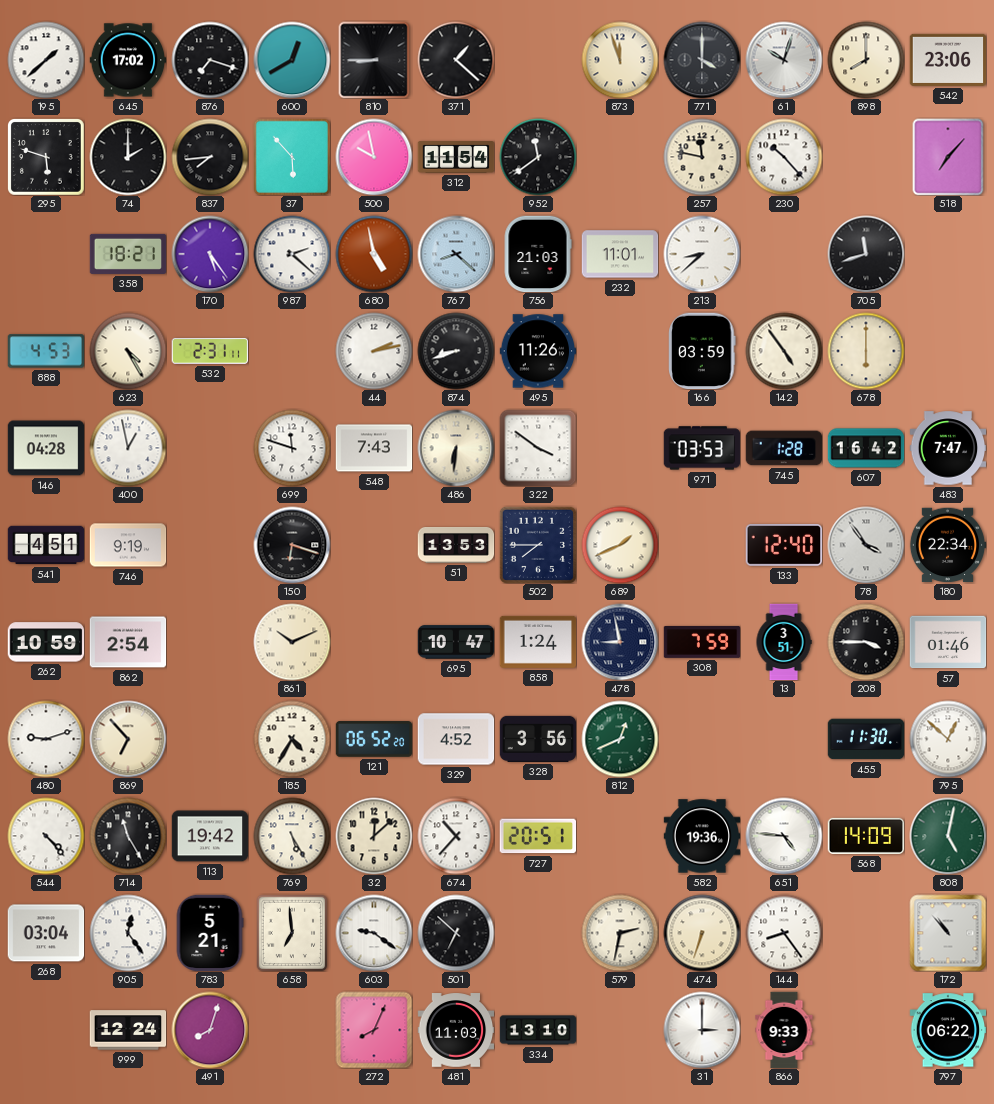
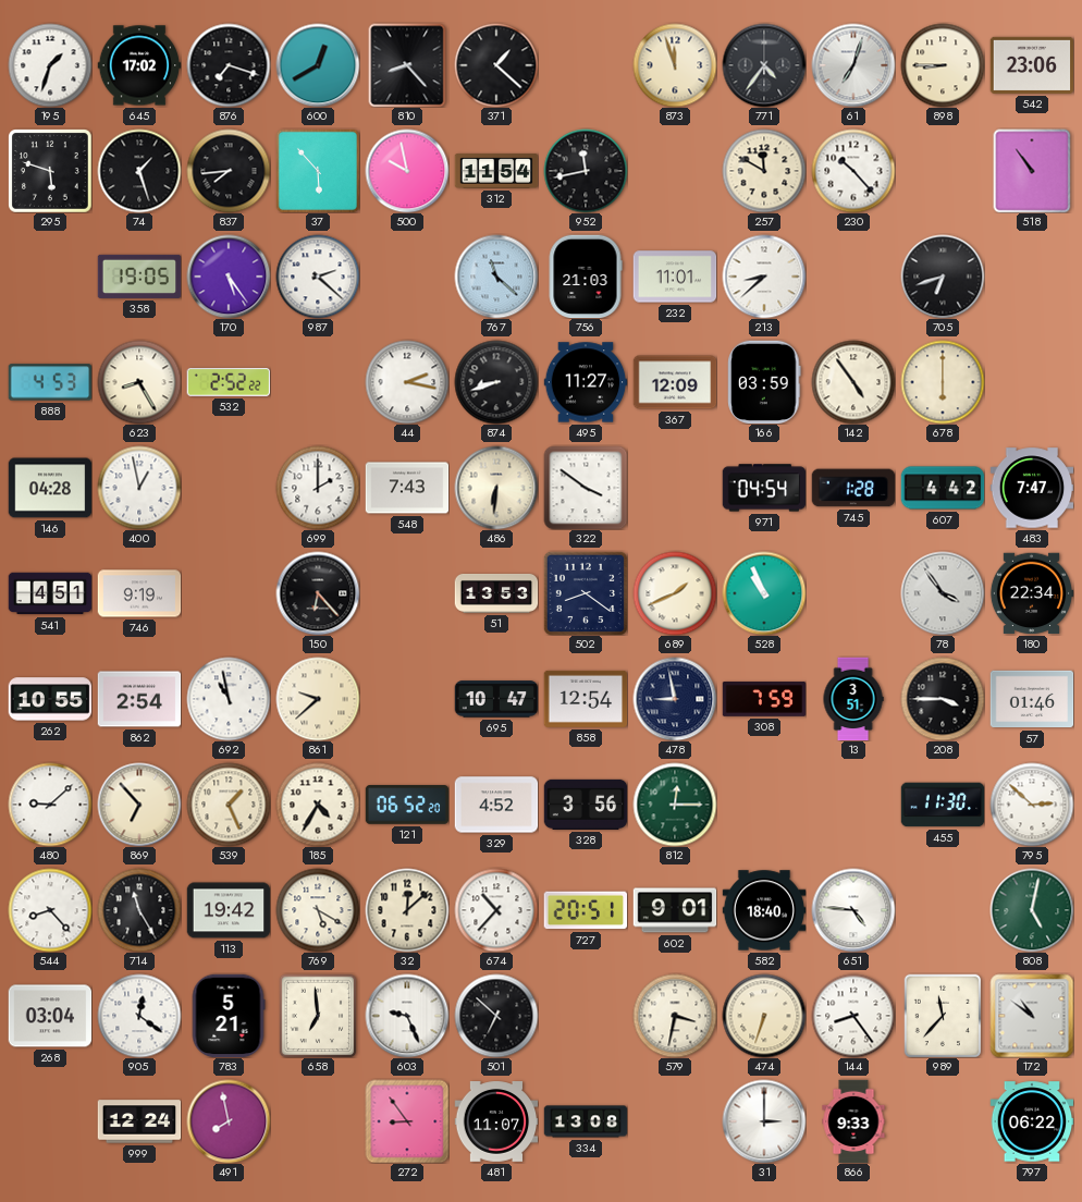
195: 1:38 -> 1:33
810: 8:45 -> 8:23
771: 4:00 -> 4:36
61: 10:03 -> 7:03
898: 8:00 -> 8:45
74: 2:00 -> 1:27
952: 11:39 -> 11:43
257: 11:47 -> 11:50
518: 7:07 -> 10:54
358: 18:21 -> 19:05
680: 4:58 -> none
767: 8:22 -> 11:22
705: 11:42 -> 6:42
623: 4:25 -> 8:25
532: 2:31 -> 2:52
44: 2:13 -> 2:17
495: 11:26 -> 11:27
367: none -> 12:09
699: 11:48 -> 2:00
971: 03:53 -> 04:54
607: 16:42 -> 4:42
150: 6:18 -> 6:23
502: 7:45 -> 8:21
528: none -> 10:56
133: 12:40 -> none
262: 10:59 -> 10:55
692: none -> 10:58
861: 10:11 -> 9:38
858: 1:24 -> 12:54
480: 9:12 -> 9:08
539: none -> 1:26
812: 12:41 -> 12:15
795: 12:52 -> 2:52
544: 4:23 -> 8:23
769: 5:25 -> 5:20
602: none -> 9:01
582: 19:36 -> 18:40
568: 14:09 -> none
905: 12:24 -> 12:21
603: 9:21 -> 9:26
579: 2:32 -> 3:32
989: none -> 11:37
172: 10:53 -> 10:51
491: 8:03 -> 7:58
272: 8:04 -> 8:54
481: 11:03 -> 11:07
334: 13:10 -> 13:08
